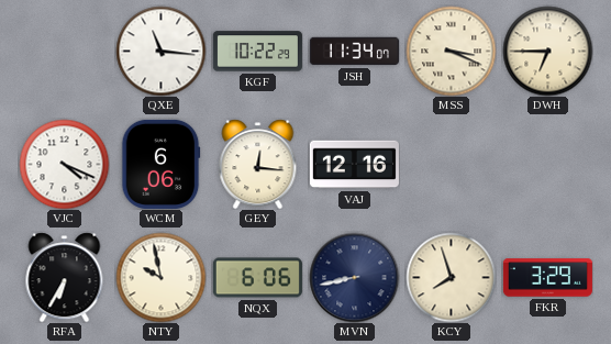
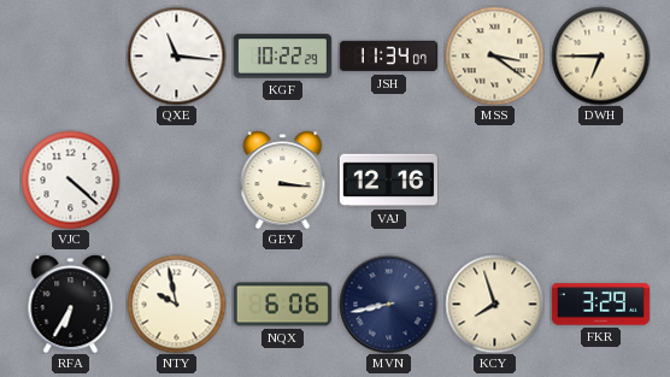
MSS: 3:19 -> 3:21
VJC: 4:19 -> 4:22
WCM: 6:06 -> none
GEY: 12:16 -> 3:16
